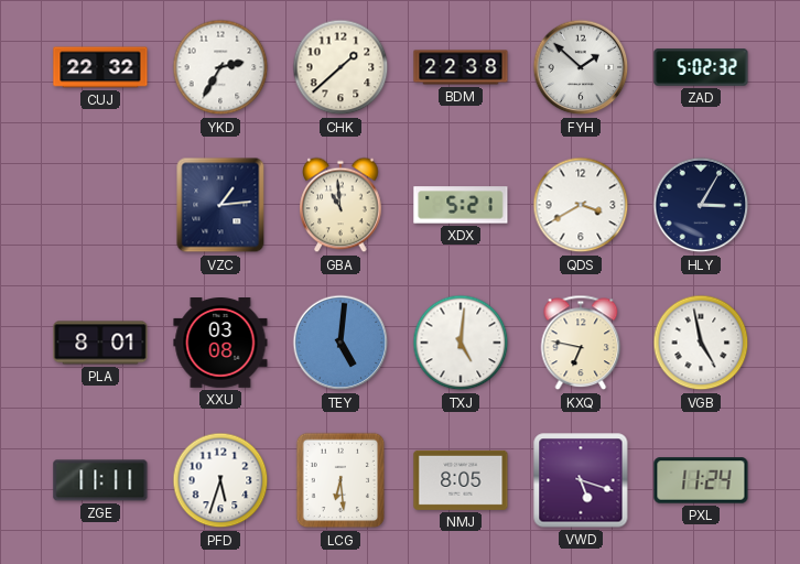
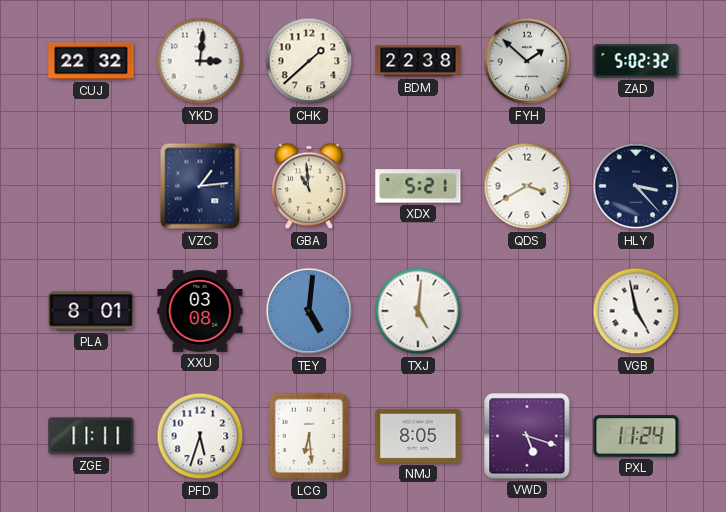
YKD: 2:35 -> 3:01
HLY: 3:05 -> 3:23
KXQ: 6:47 -> none
